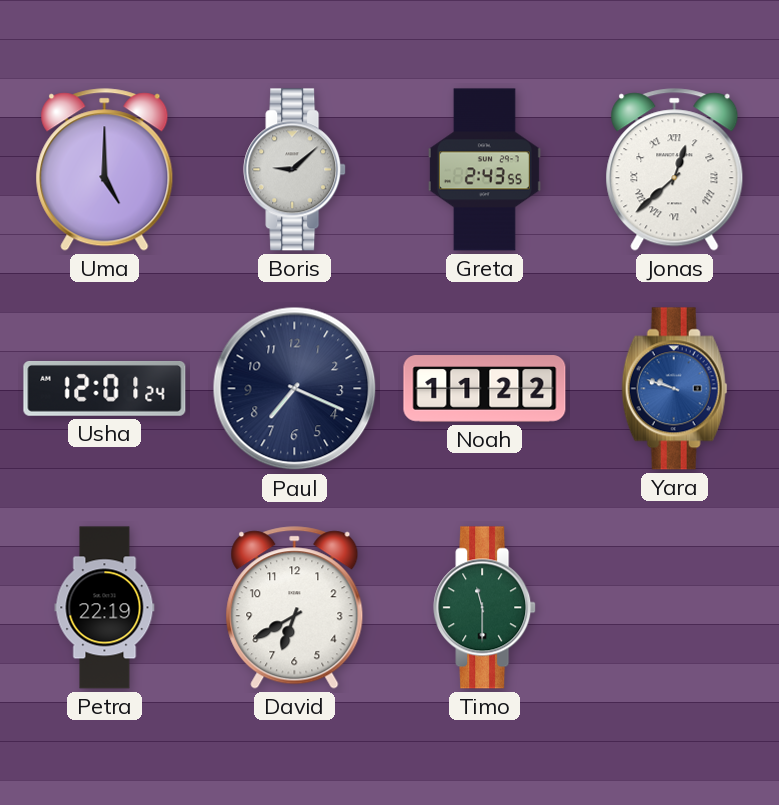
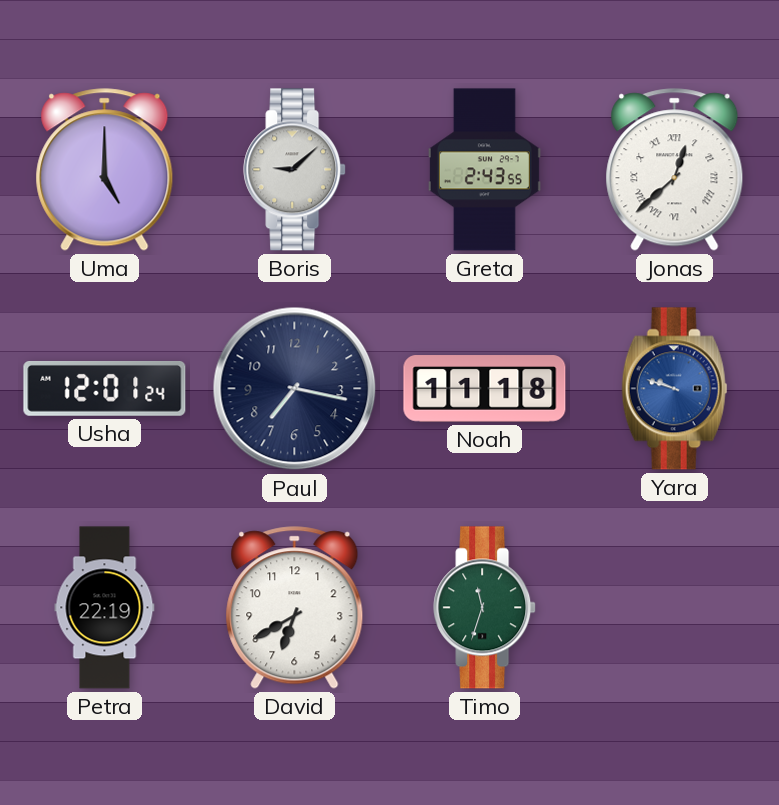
Paul: 7:19 -> 7:17
Noah: 11:22 -> 11:18
Timo: 11:30 -> 11:33
